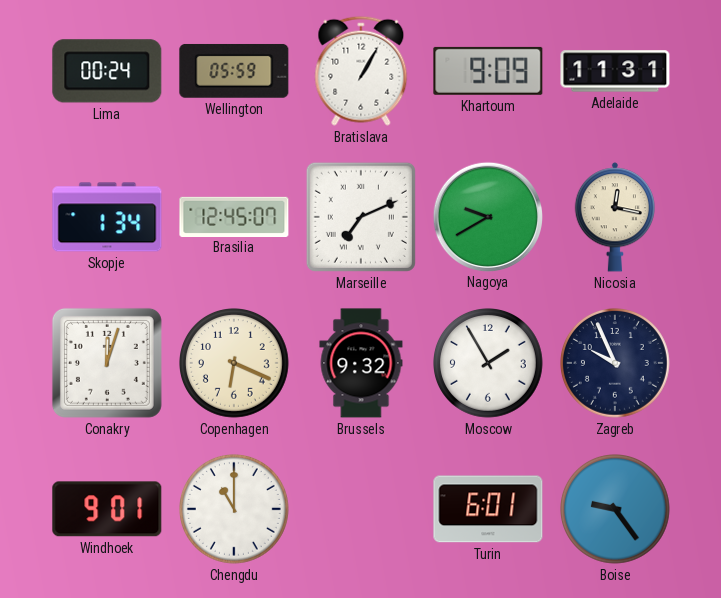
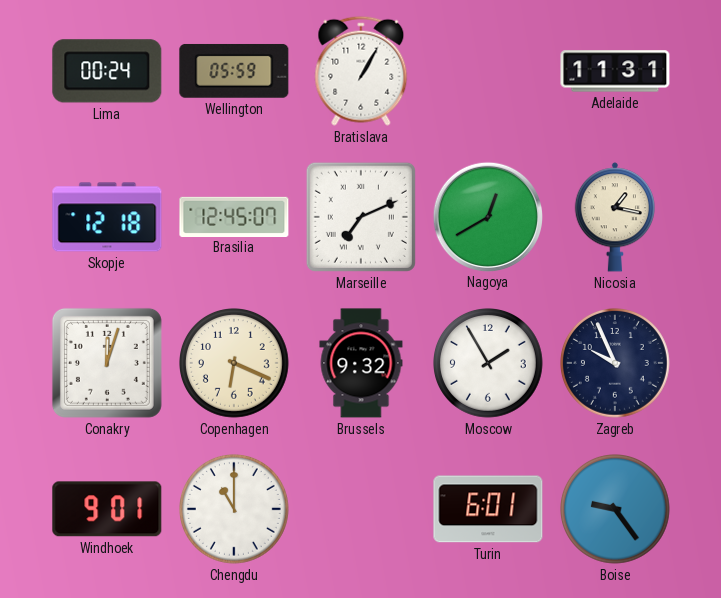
Khartoum: 9:09 -> none
Skopje: 1:34 -> 12:18
Nagoya: 9:40 -> 12:40
Nicosia: 12:17 -> 1:17
